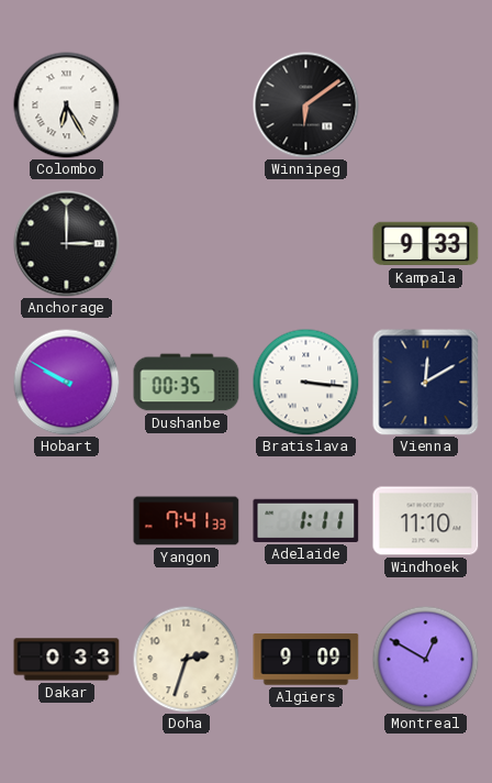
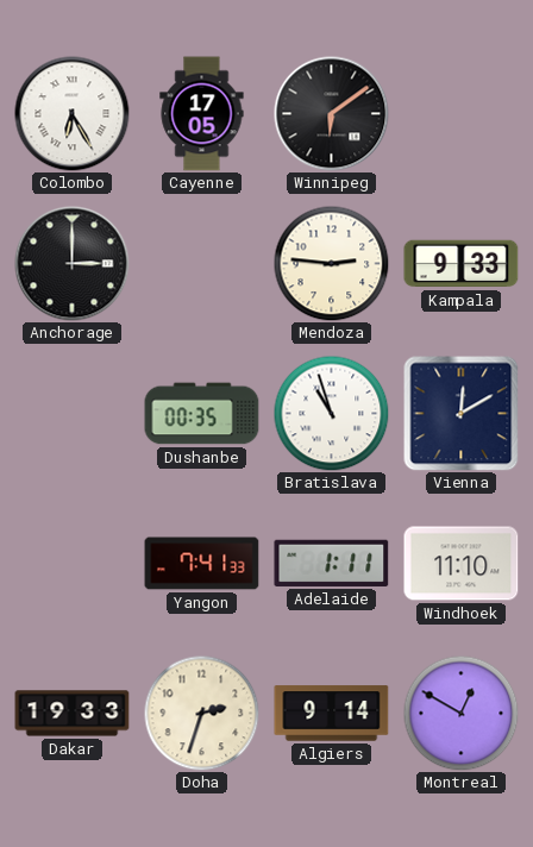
Cayenne: none -> 17:05
Mendoza: none -> 2:46
Hobart: 9:50 -> none
Bratislava: 3:16 -> 10:57
Dakar: 0:33 -> 19:33
Algiers: 9:09 -> 9:14
